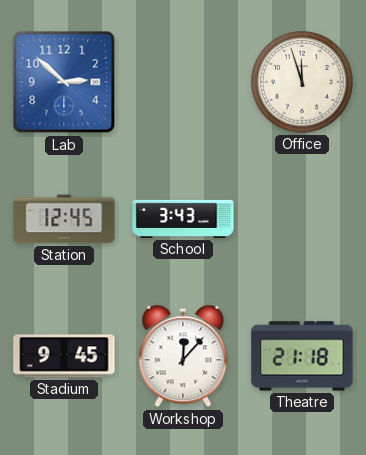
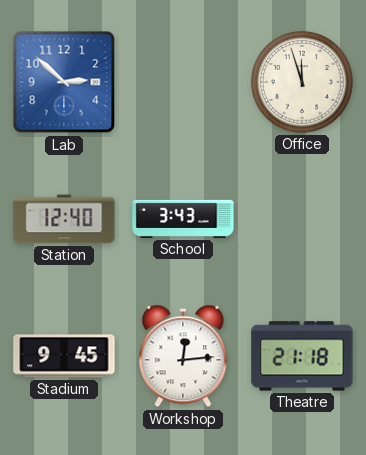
Station: 12:45 -> 12:40
Workshop: 12:07 -> 12:14
